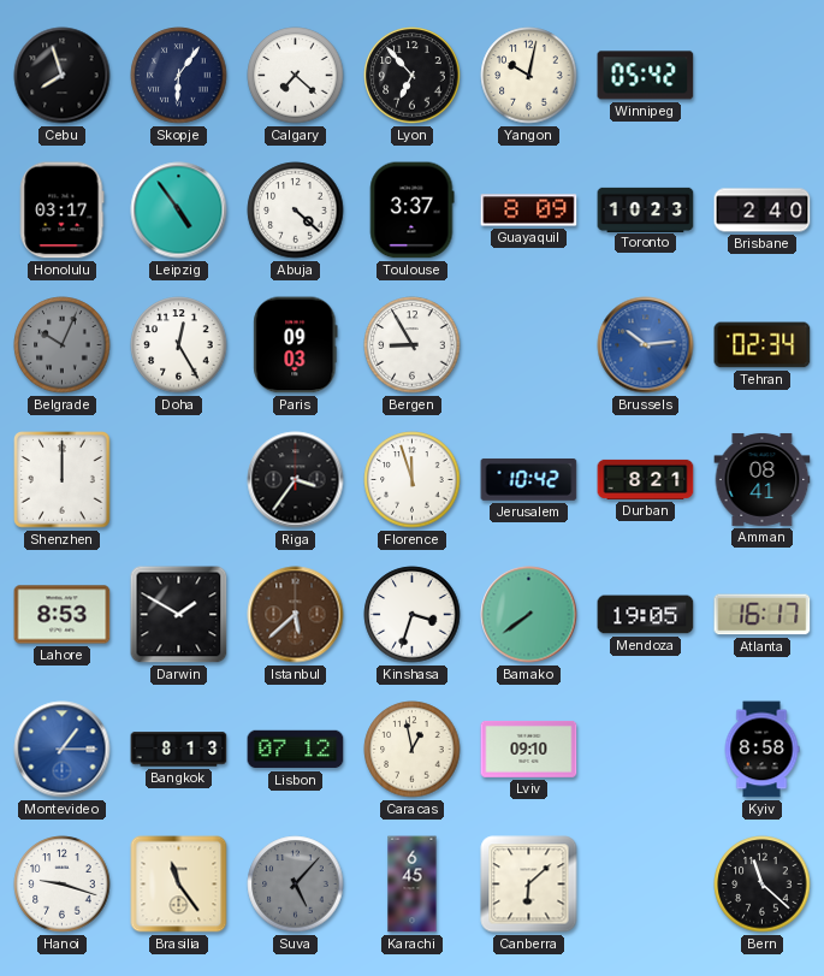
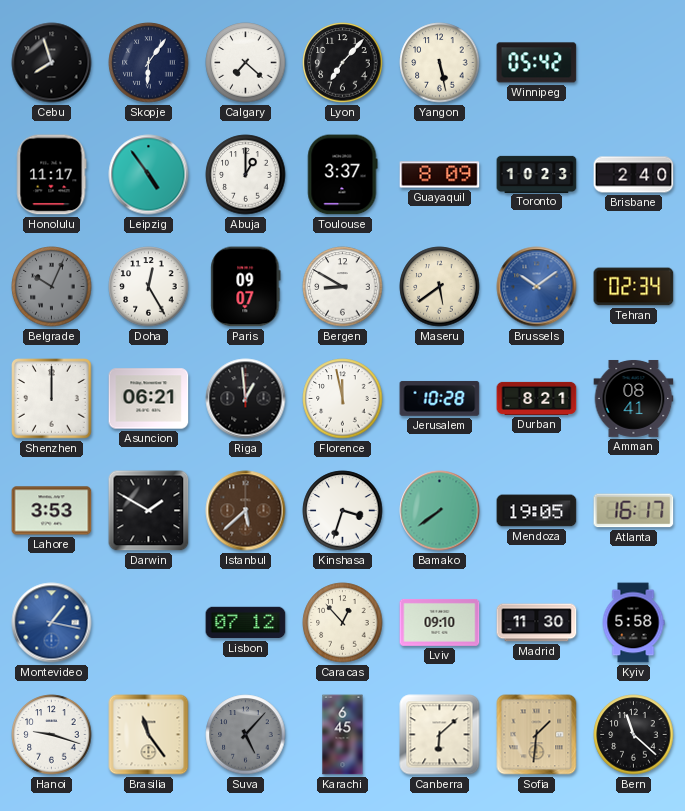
Lyon: 6:53 -> 7:07
Yangon: 10:02 -> 5:28
Honolulu: 03:17 -> 11:17
Abuja: 4:22 -> 1:00
Paris: 09:03 -> 09:07
Bergen: 8:55 -> 8:50
Maseru: none -> 5:39
Brussels: 10:14 -> 10:09
Asuncion: none -> 06:21
Riga: 3:36 -> 12:59
Florence: 11:57 -> 11:58
Jerusalem: 10:42 -> 10:28
Lahore: 8:53 -> 3:53
Montevideo: 1:15 -> 1:17
Bangkok: 8:13 -> none
Caracas: 12:58 -> 12:53
Madrid: none -> 11:30
Kyiv: 8:58 -> 5:58
Sofia: none -> 1:31
